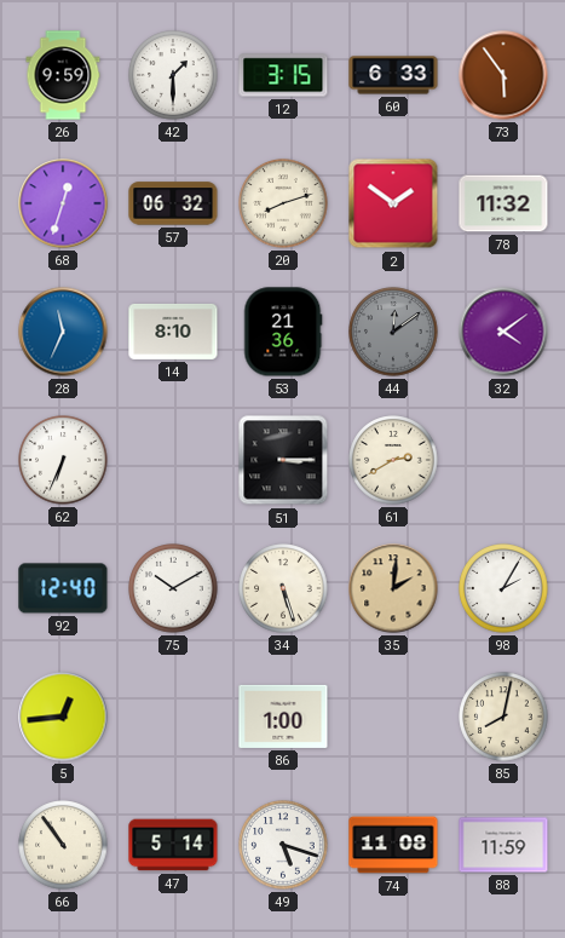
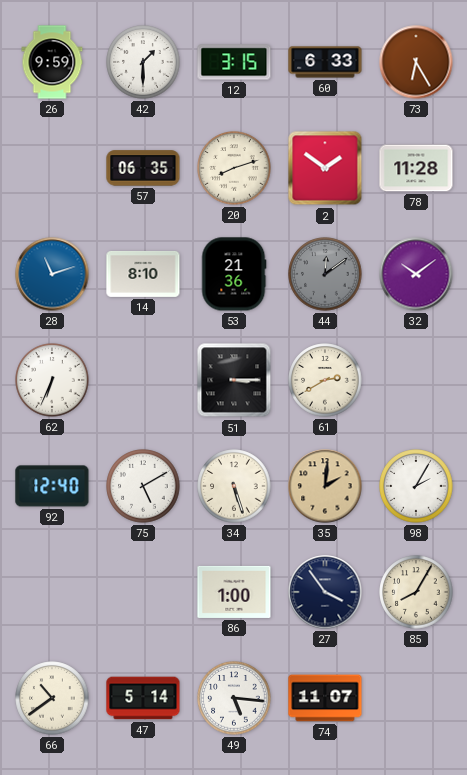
73: 5:54 -> 6:25
68: 12:33 -> none
57: 06:32 -> 06:35
78: 11:32 -> 11:28
28: 11:34 -> 11:12
32: 4:09 -> 10:09
75: 10:10 -> 5:10
5: 12:44 -> none
27: none -> 3:54
85: 8:02 -> 8:05
66: 10:54 -> 10:39
49: 5:18 -> 5:16
74: 11:08 -> 11:07
88: 11:59 -> none
